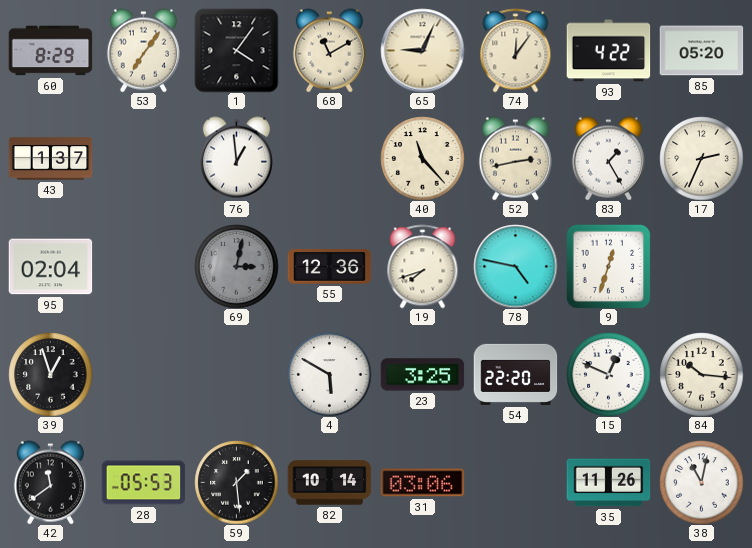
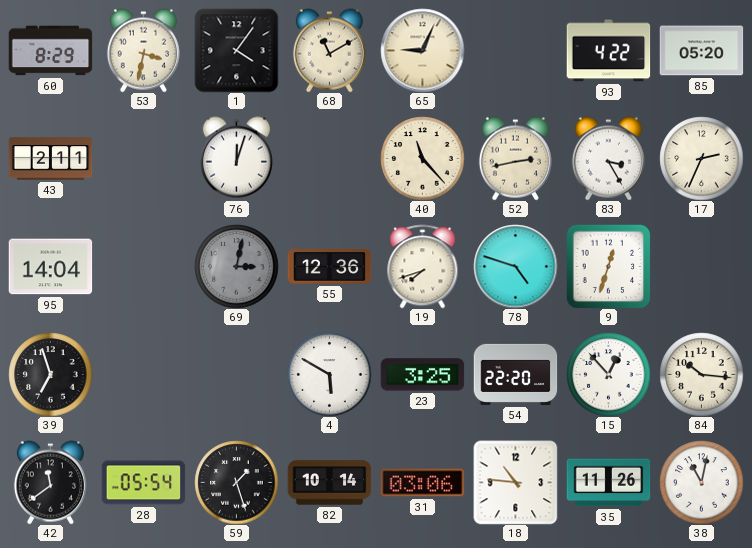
53: 7:06 -> 3:32
74: 12:06 -> none
43: 1:37 -> 2:11
76: 12:59 -> 12:03
83: 1:25 -> 3:25
95: 02:04 -> 14:04
78: 4:47 -> 4:48
39: 12:57 -> 6:57
15: 12:49 -> 12:53
28: 05:53 -> 05:54
59: 1:29 -> 1:27
18: none -> 10:46
